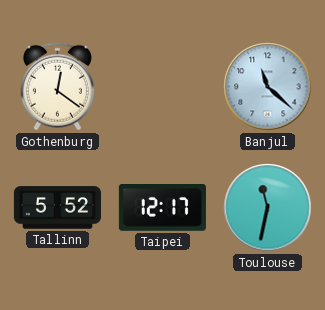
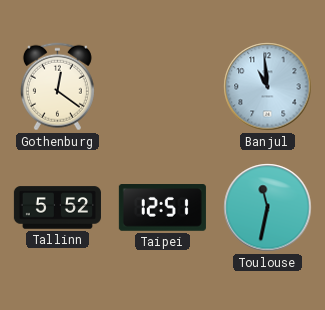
Banjul: 11:22 -> 10:59
Taipei: 12:17 -> 12:51
